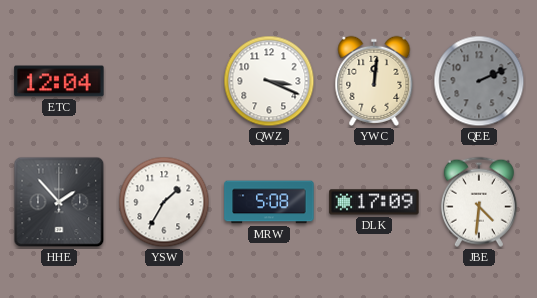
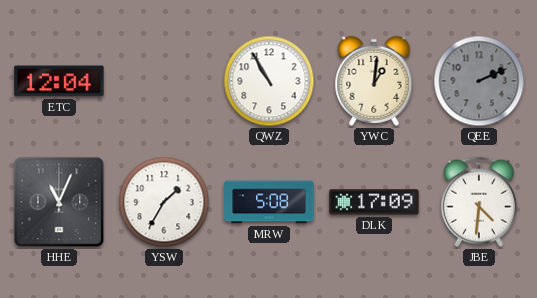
QWZ: 3:19 -> 10:55
YWC: 12:01 -> 1:01
HHE: 1:53 -> 11:04
